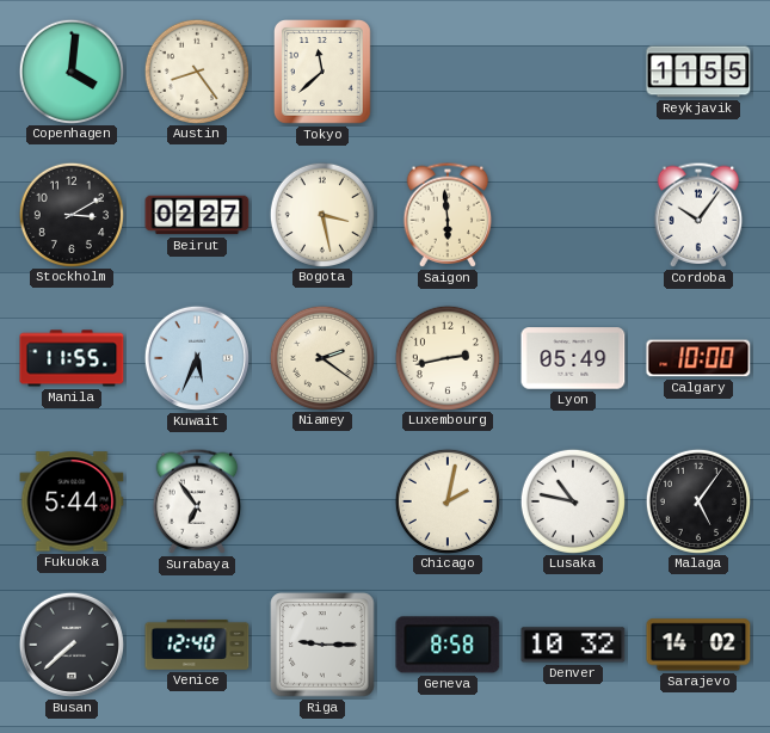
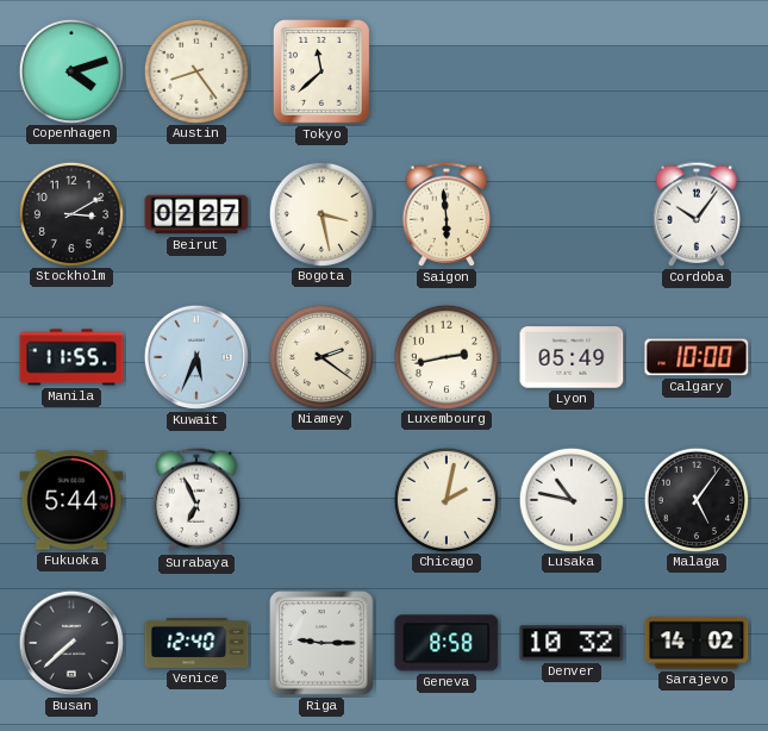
Copenhagen: 4:01 -> 4:12
Reykjavik: 11:55 -> none
Surabaya: 6:54 -> 6:56
